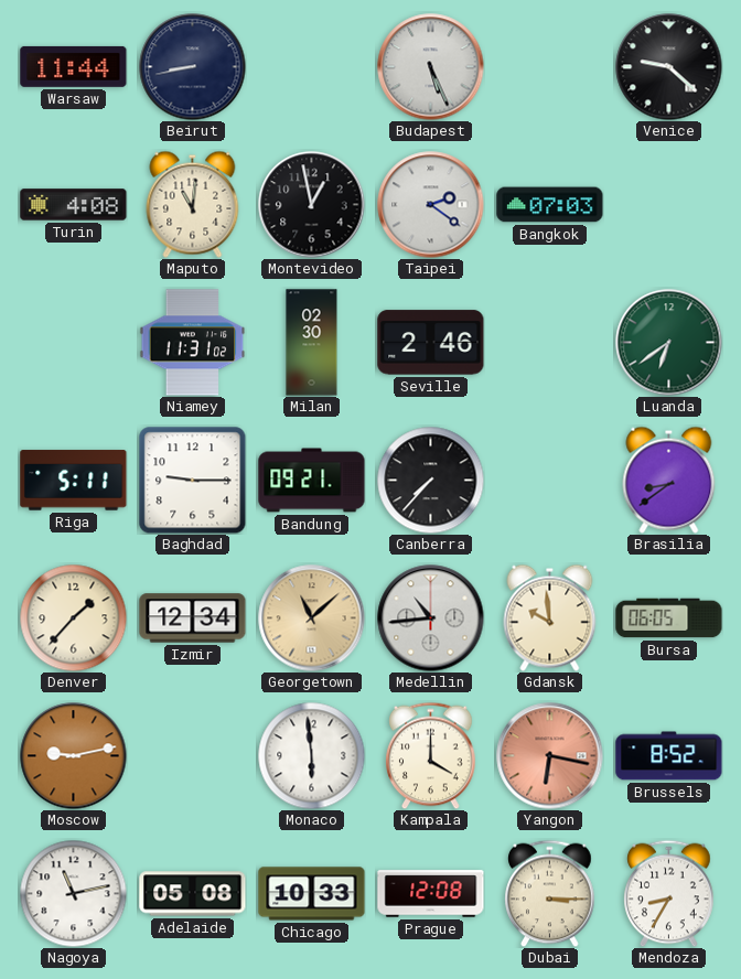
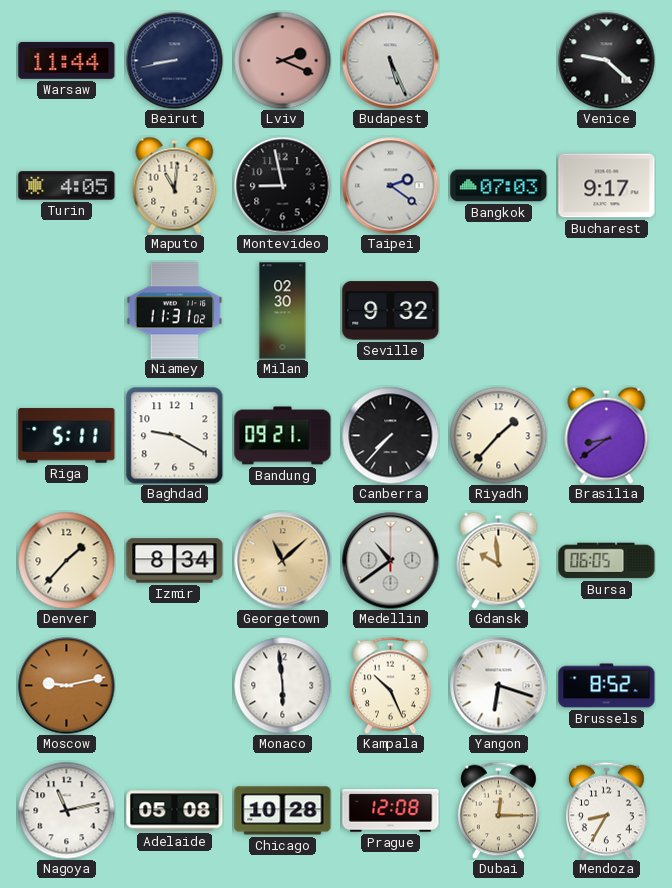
Lviv: none -> 2:19
Turin: 4:08 -> 4:05
Montevideo: 12:58 -> 8:58
Bucharest: none -> 9:17
Seville: 2:46 -> 9:32
Luanda: 6:39 -> none
Baghdad: 9:15 -> 9:20
Riyadh: none -> 1:37
Izmir: 12:34 -> 8:34
Medellin: 10:44 -> 10:39
Kampala: 4:00 -> 10:26
Yangon: 6:17 -> 6:18
Yangon dial: salmon -> white
Chicago: 10:33 -> 10:28
Dubai: 3:15 -> 12:15
